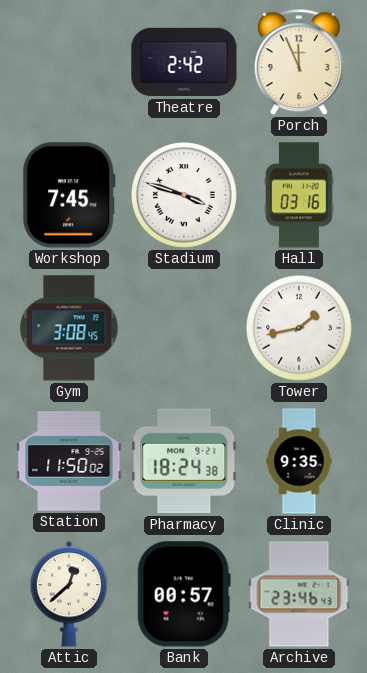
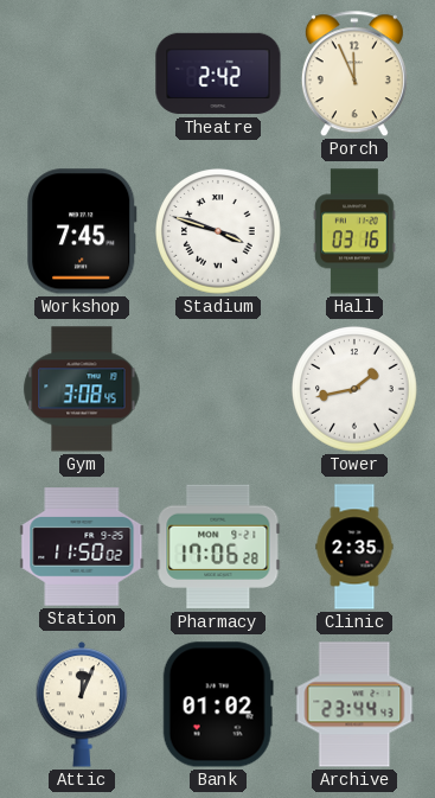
Pharmacy: 18:24 -> 17:06
Clinic: 9:35 -> 2:35
Attic: 12:38 -> 12:04
Bank: 00:57 -> 01:02
Archive: 23:46 -> 23:44
